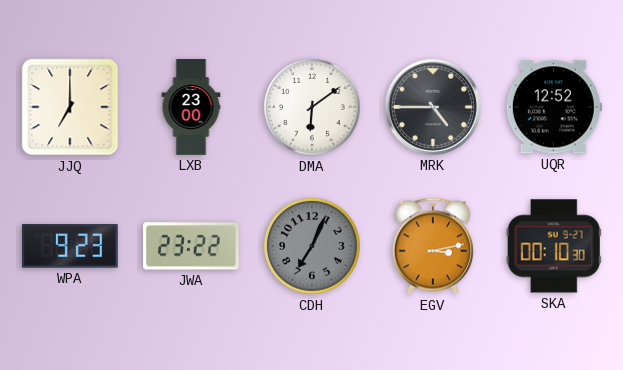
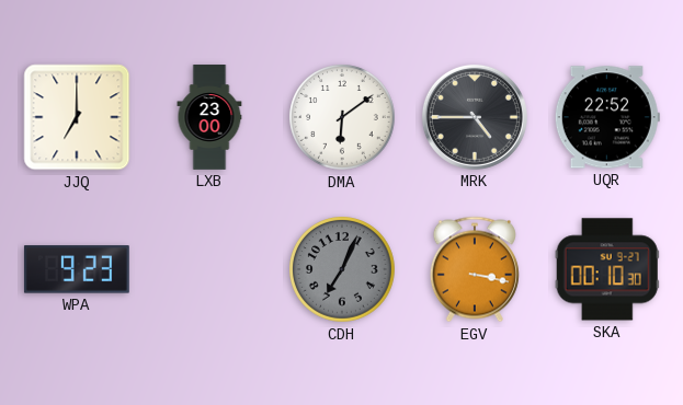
UQR: 12:52 -> 22:52
JWA: 23:22 -> none
EGV: 3:13 -> 3:17
